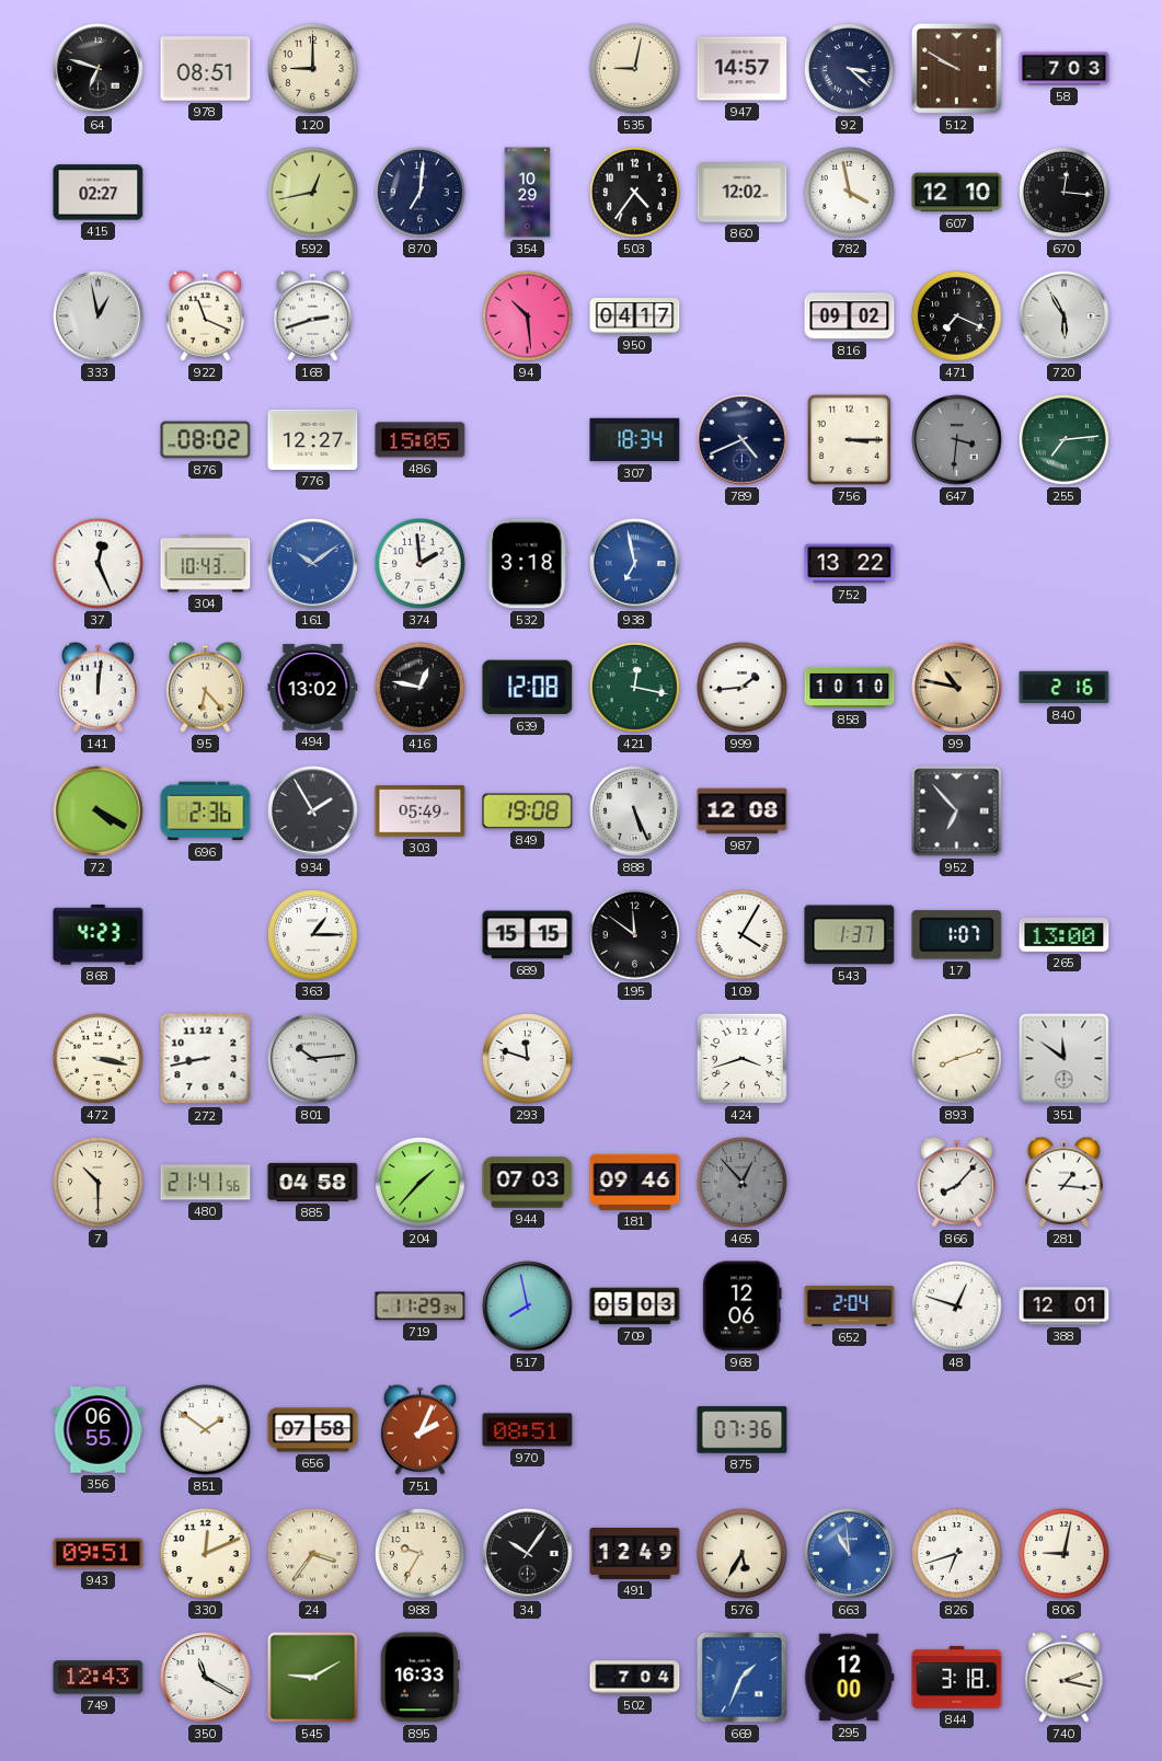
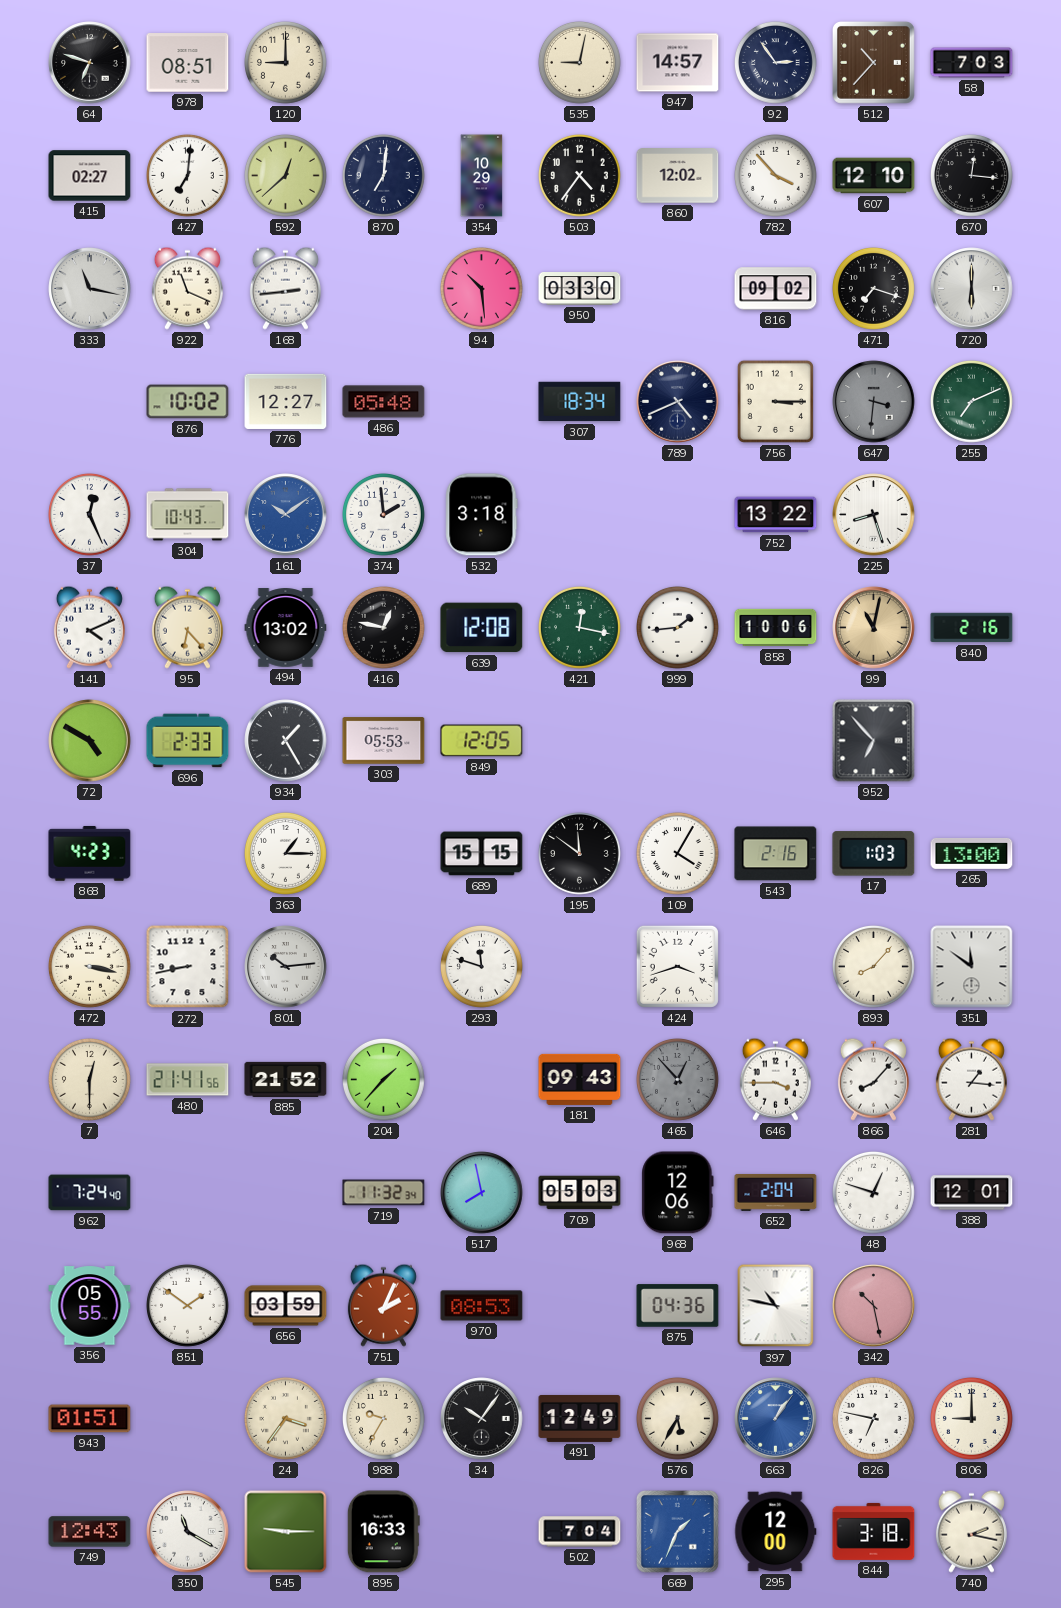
92: 3:22 -> 2:54
512: 9:50 -> 10:37
427: none -> 7:01
592: 12:43 -> 12:38
782: 3:58 -> 3:53
333: 12:58 -> 11:17
168: 2:42 -> 2:44
950: 04:17 -> 03:30
471: 7:19 -> 7:18
720: 5:55 -> 6:00
876: 08:02 -> 10:02
486: 15:05 -> 05:48
255: 7:14 -> 7:11
938: 6:58 -> none
225: none -> 8:27
141: 12:01 -> 4:11
858: 10:10 -> 10:06
99: 10:47 -> 11:02
72: 4:20 -> 4:50
696: 2:36 -> 2:33
934: 1:55 -> 1:25
303: 05:49 -> 05:53
849: 19:08 -> 12:05
888: 5:26 -> none
987: 12:08 -> none
543: 1:37 -> 2:16
17: 1:07 -> 1:03
893: 8:12 -> 8:07
7: 10:30 -> 12:30
885: 04:58 -> 21:52
944: 07:03 -> none
181: 09:46 -> 09:43
646: none -> 3:45
962: none -> 7:24
719: 11:29 -> 11:32
356: 06:55 -> 05:55
656: 07:58 -> 03:59
970: 08:51 -> 08:53
875: 07:36 -> 04:36
397: none -> 10:47
342: none -> 10:28
943: 09:51 -> 01:51
330: 12:11 -> none
663: 10:59 -> 1:06
826: 6:42 -> 6:47
806: 9:02 -> 9:00
545: 9:10 -> 9:15
